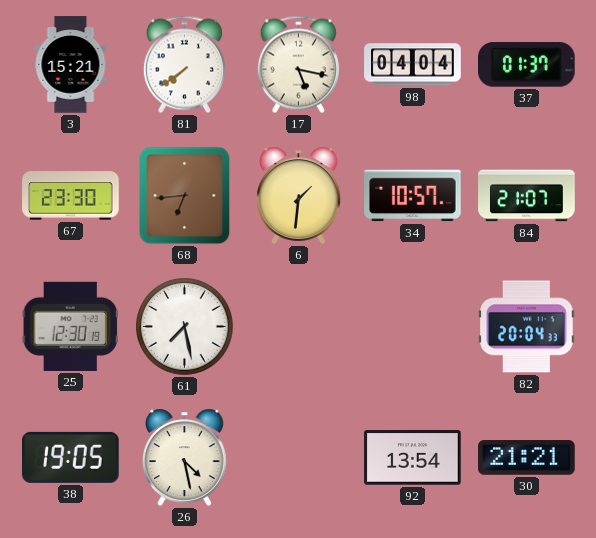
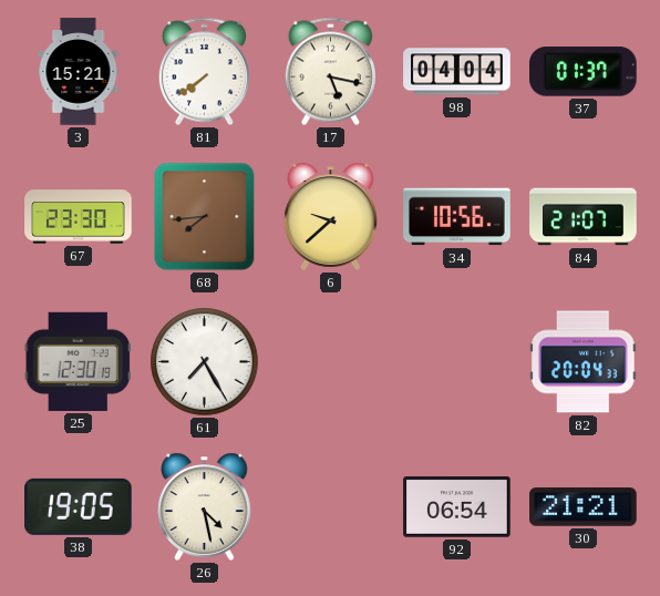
68: 6:44 -> 7:44
6: 1:31 -> 9:38
34: 10:57 -> 10:56
61: 7:28 -> 7:25
92: 13:54 -> 06:54
